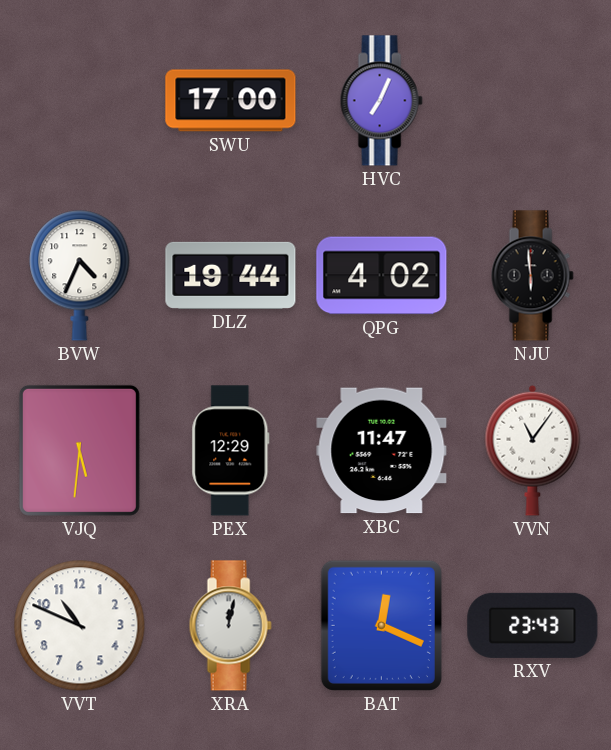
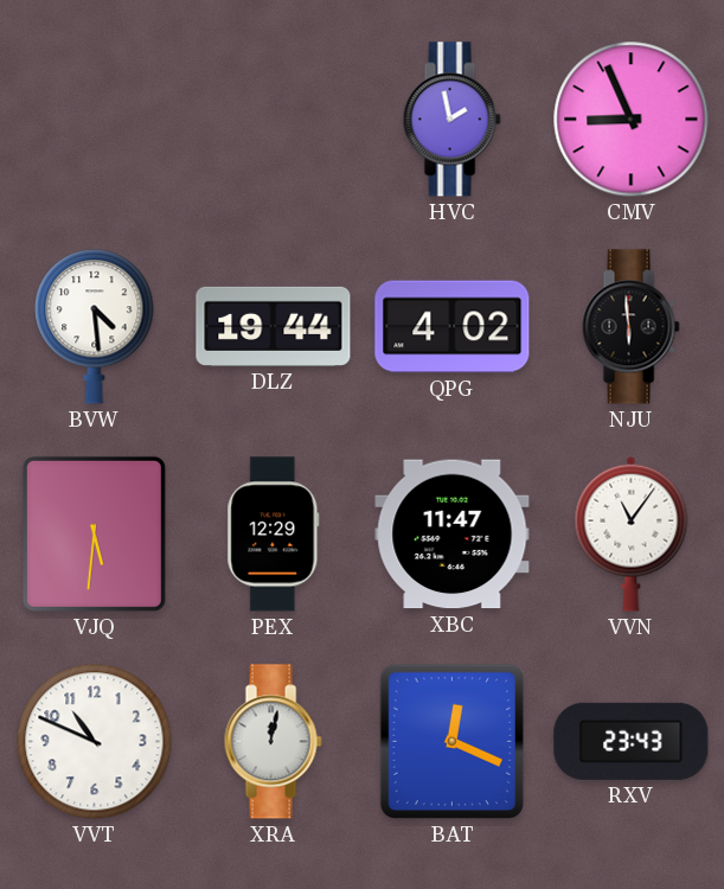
SWU: 17:00 -> none
HVC: 7:04 -> 1:58
CMV: none -> 8:56
BVW: 4:34 -> 4:29
